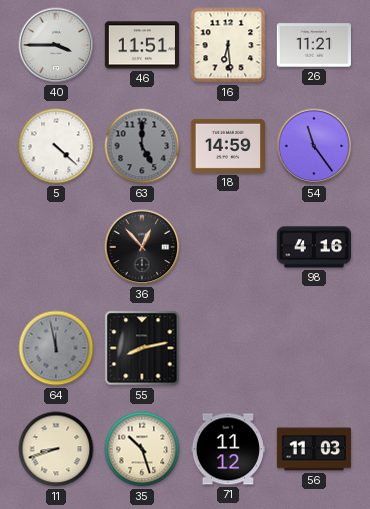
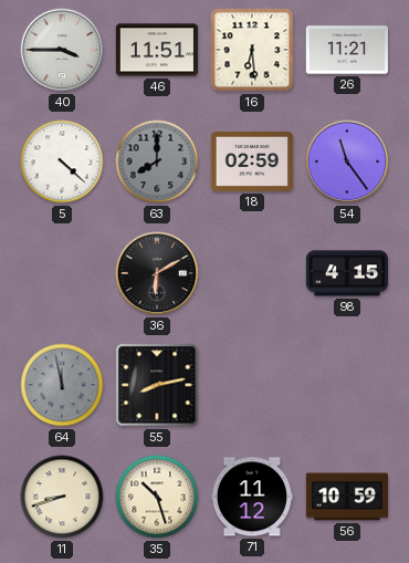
63: 5:00 -> 8:00
18: 14:59 -> 02:59
36: 12:53 -> 6:10
98: 4:16 -> 4:15
56: 11:03 -> 10:59
